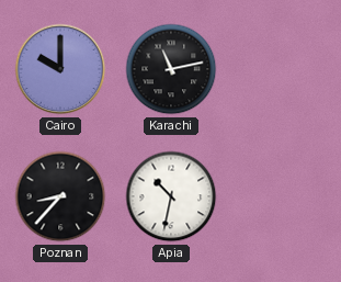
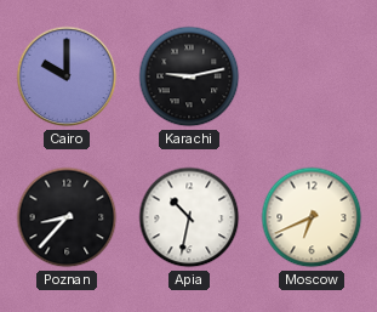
Karachi: 11:13 -> 9:13
Moscow: none -> 6:41
